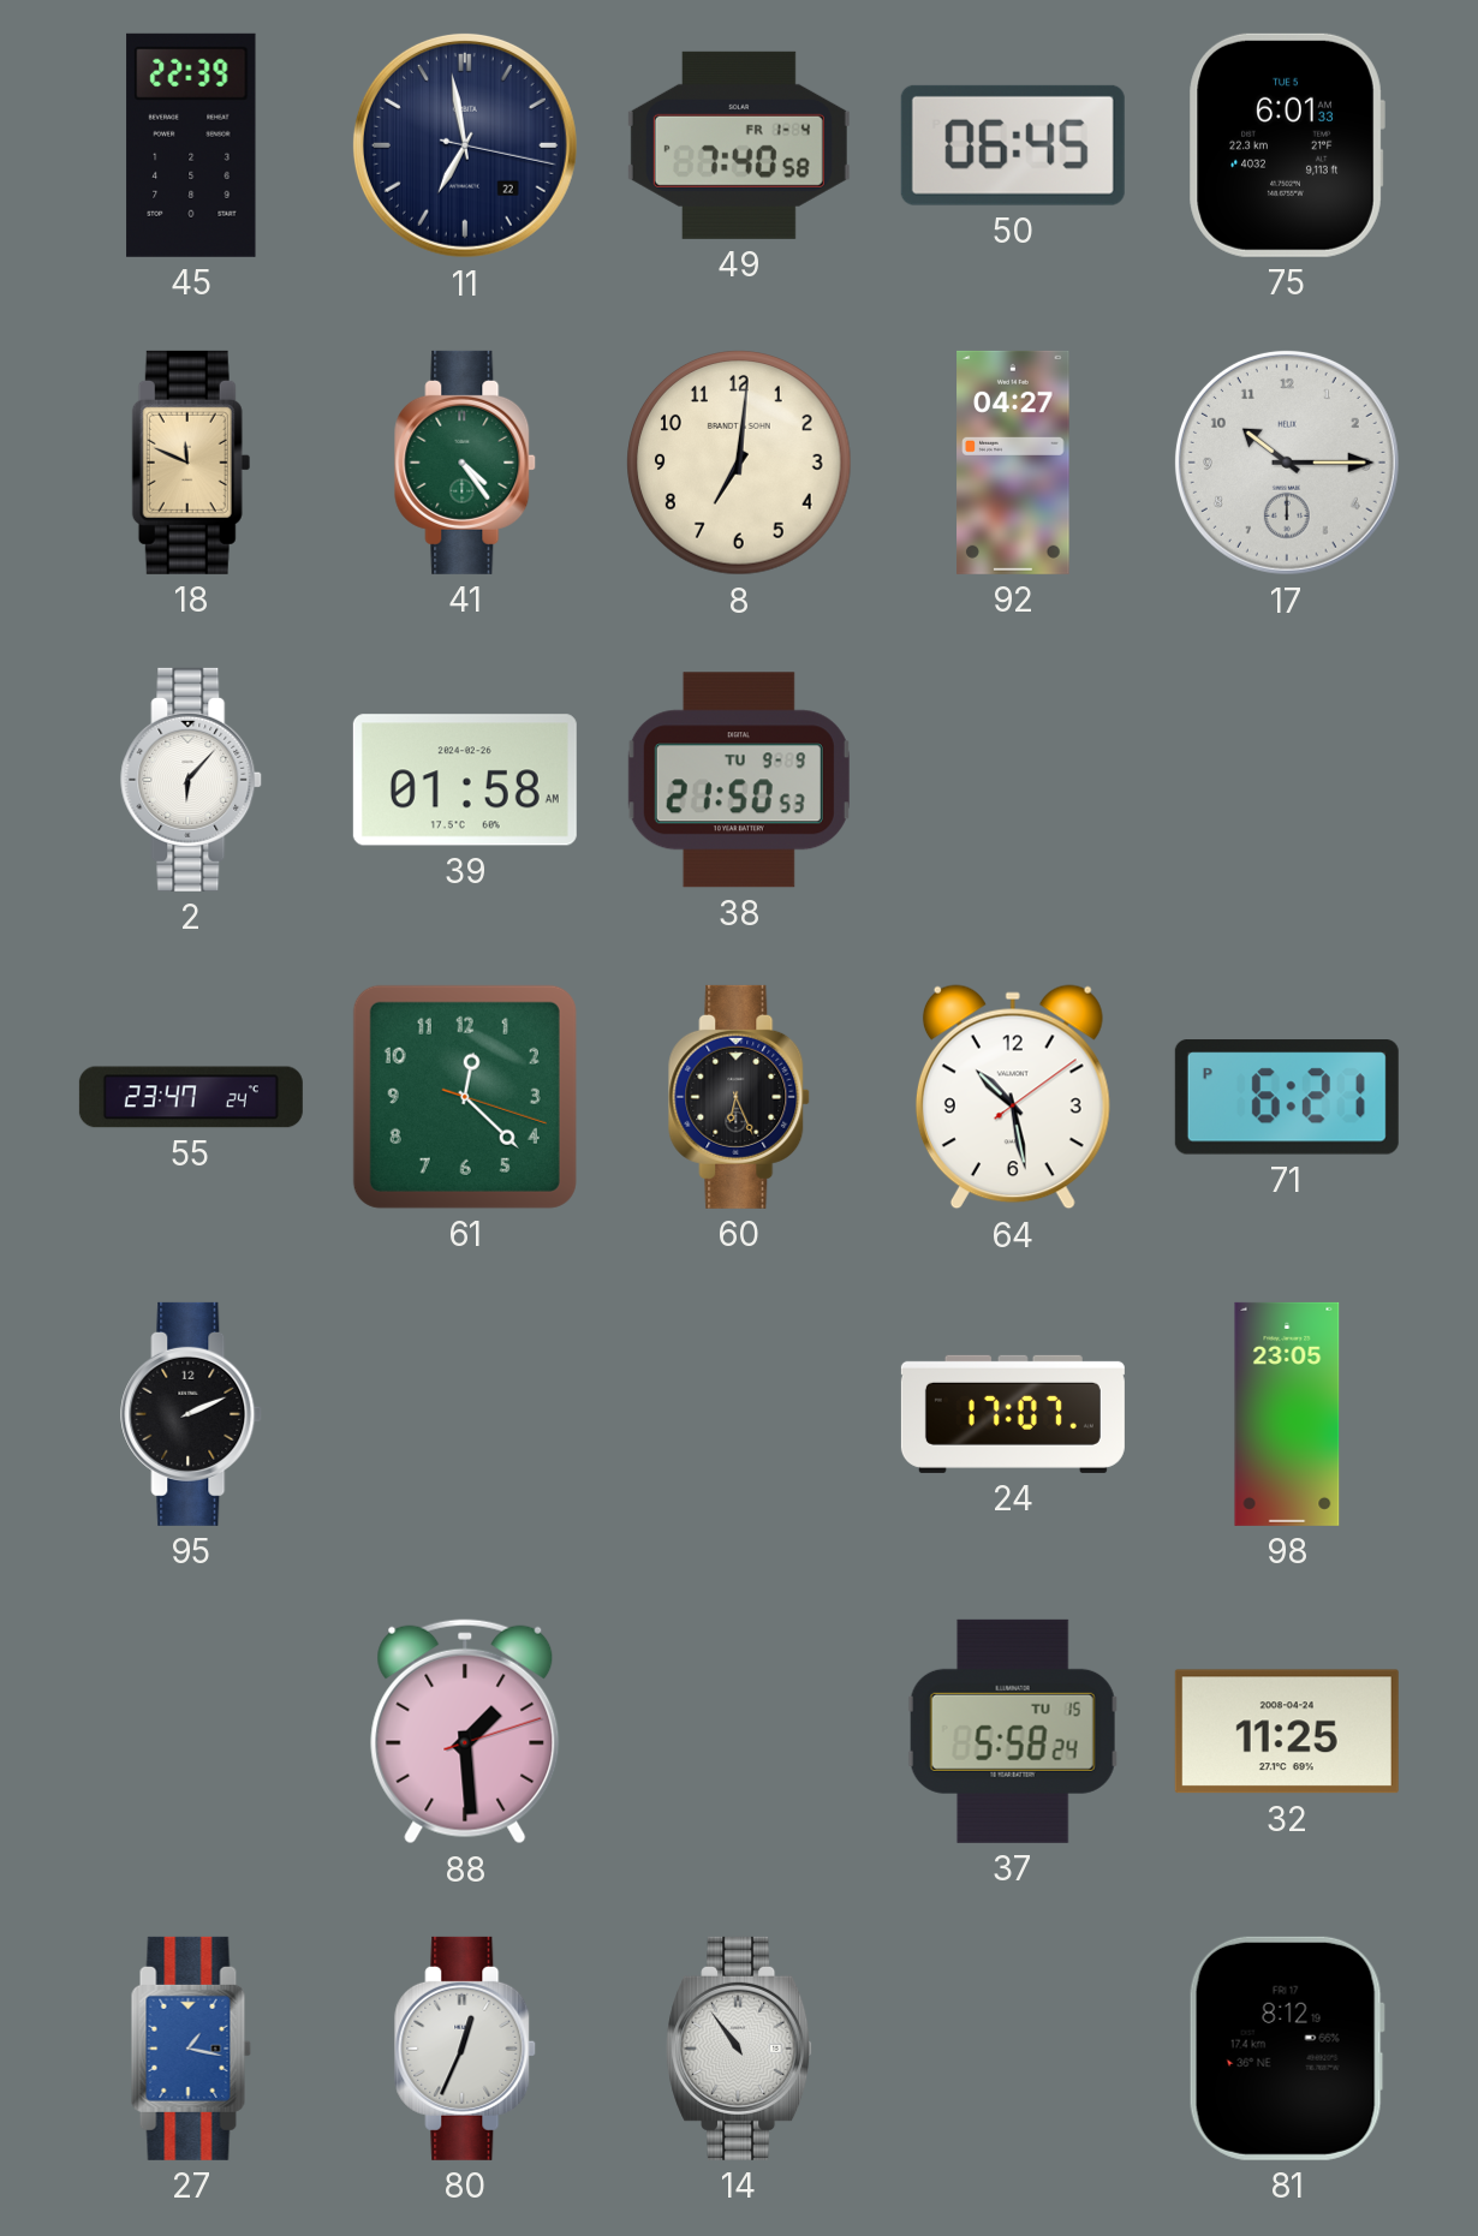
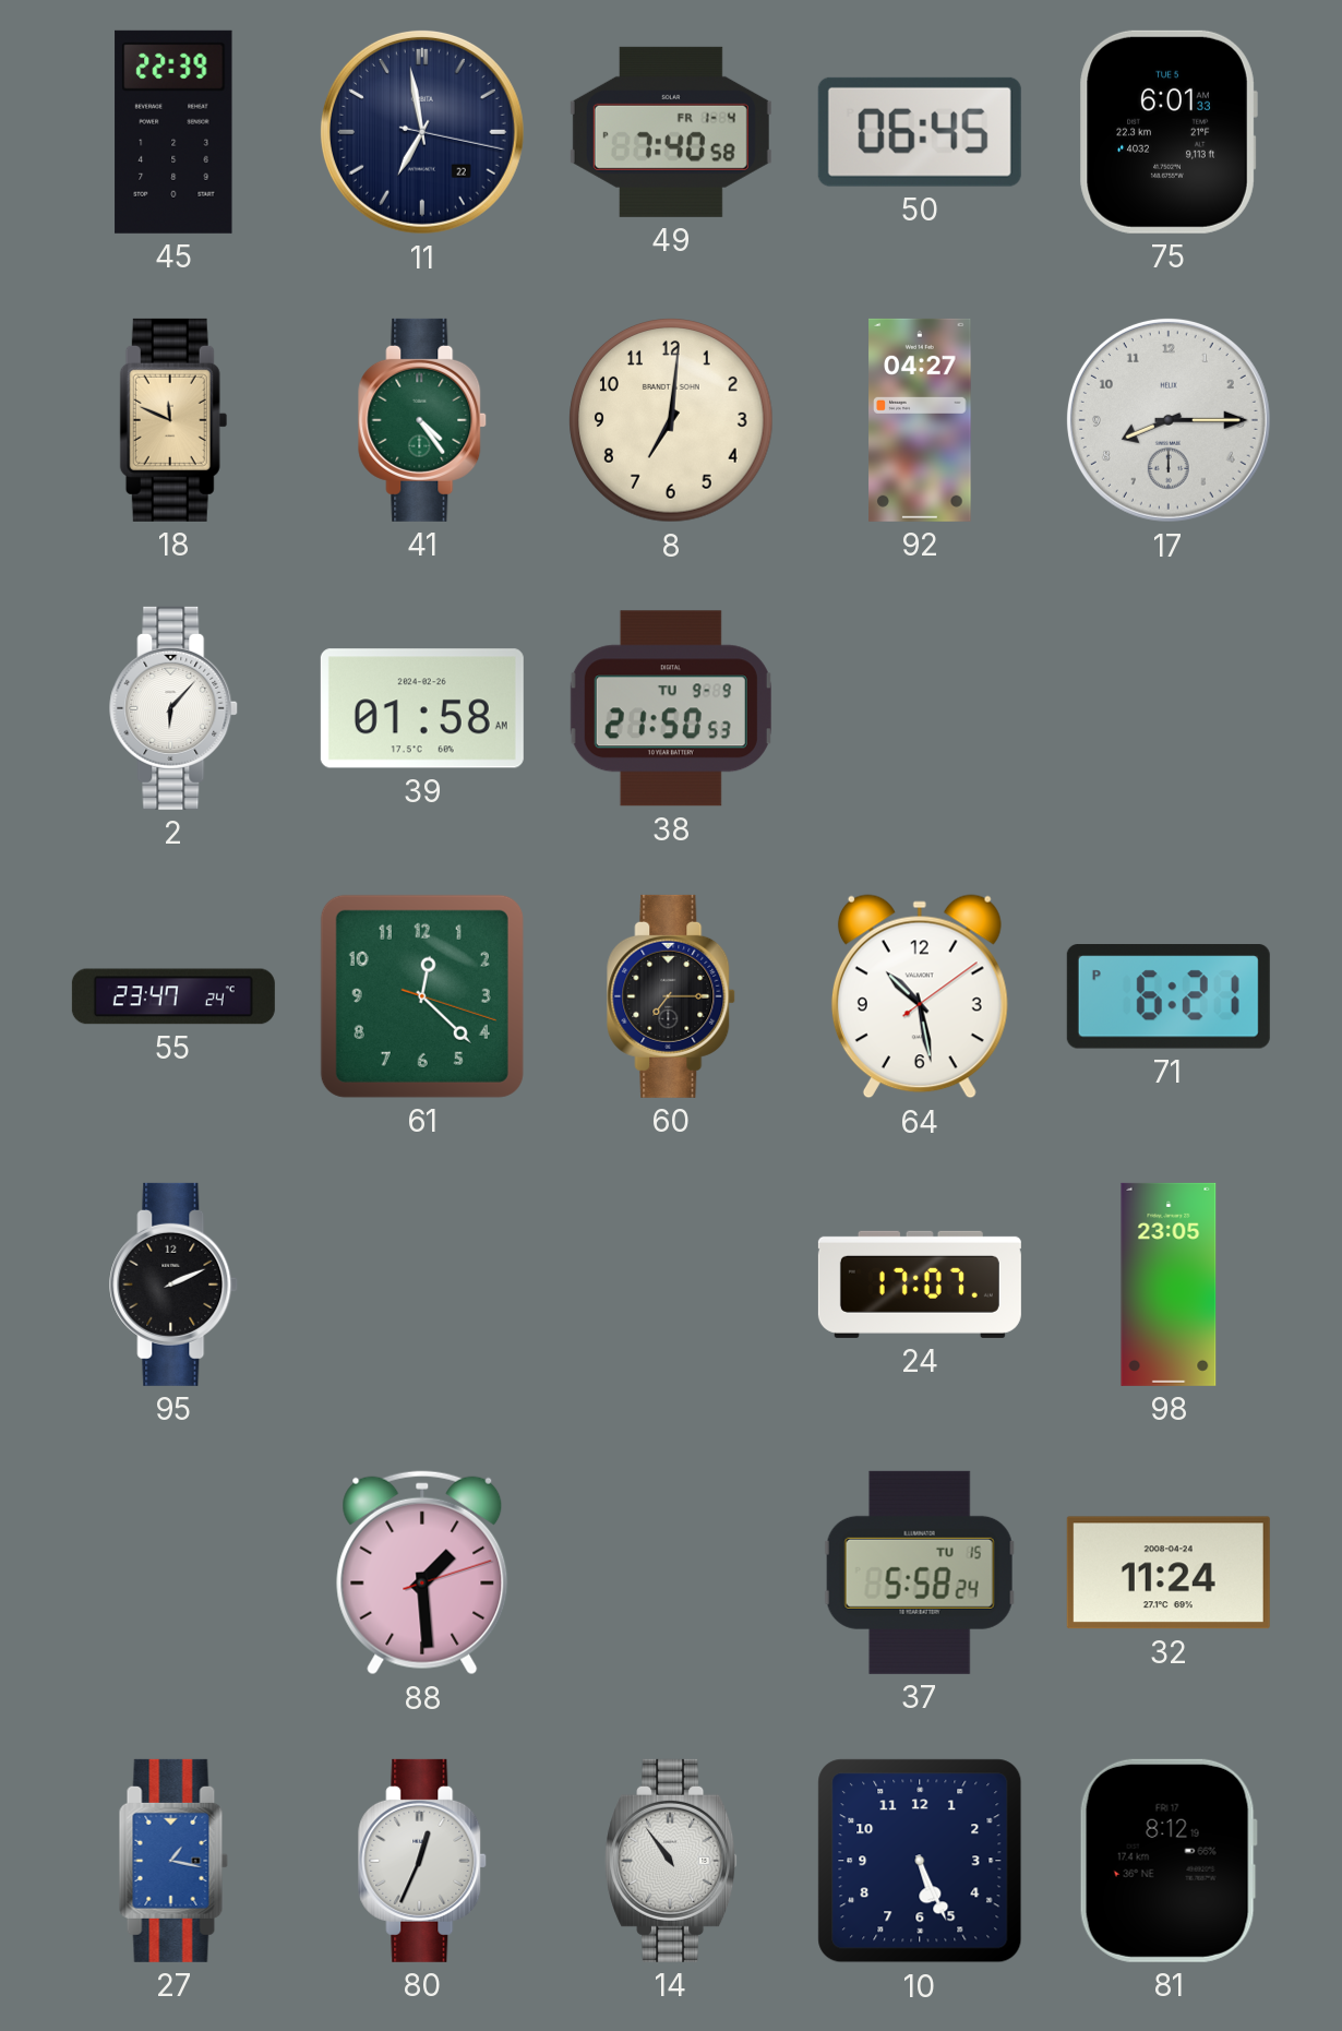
17: 10:15 -> 8:15
60: 6:26 -> 7:15
32: 11:25 -> 11:24
10: none -> 5:26
